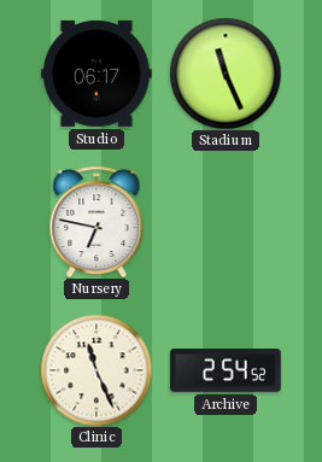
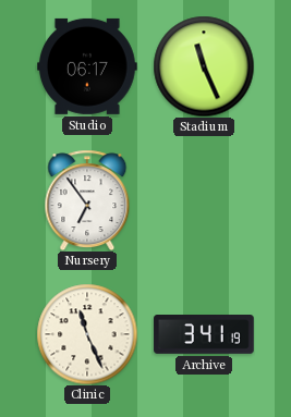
Nursery: 6:47 -> 6:54
Archive: 2:54 -> 3:41
